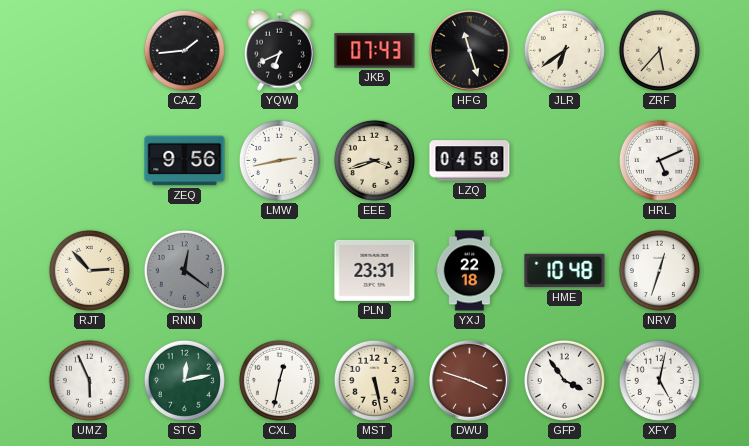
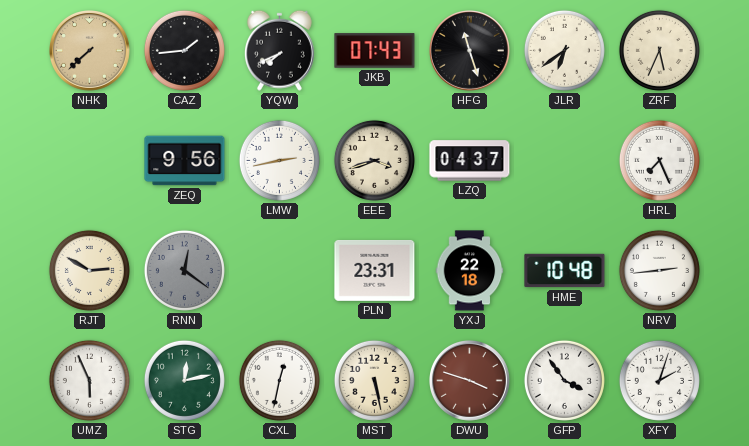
NHK: none -> 7:38
YQW: 6:41 -> 7:41
ZRF: 5:37 -> 5:34
LZQ: 04:58 -> 04:37
HRL: 5:11 -> 7:26
RJT: 2:53 -> 2:50
NRV: 12:33 -> 2:44
XFY: 5:02 -> 2:03
